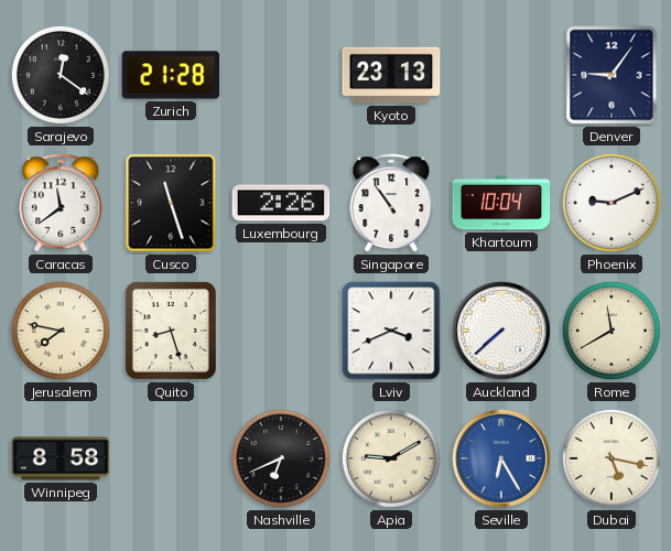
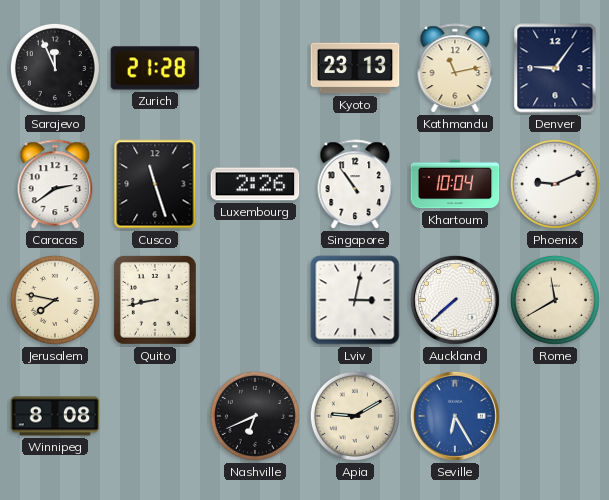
Sarajevo: 12:21 -> 11:56
Kathmandu: none -> 11:13
Caracas: 11:39 -> 2:39
Quito: 8:27 -> 8:43
Lviv: 3:41 -> 3:02
Winnipeg: 8:58 -> 8:08
Dubai: 5:17 -> none
